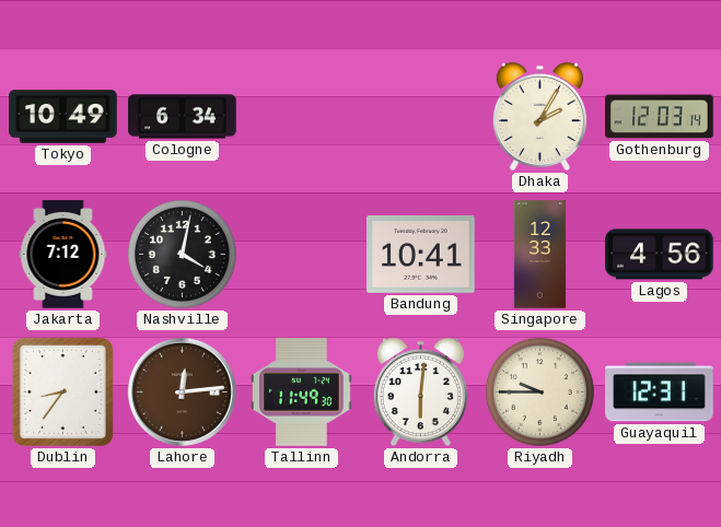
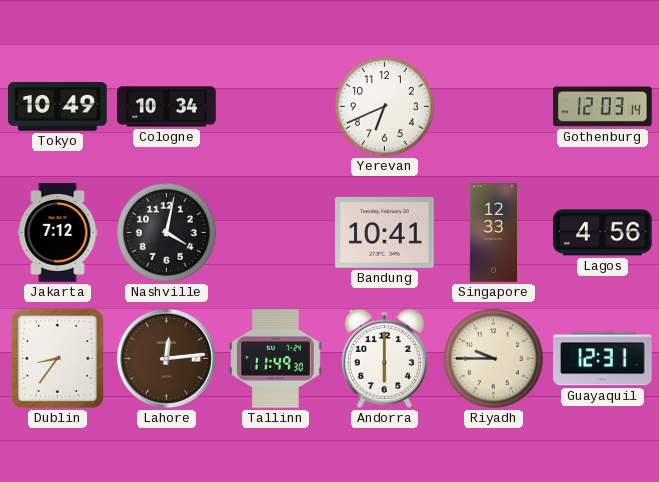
Cologne: 6:34 -> 10:34
Yerevan: none -> 6:41
Dhaka: 2:05 -> none
Andorra: 6:01 -> 6:00
